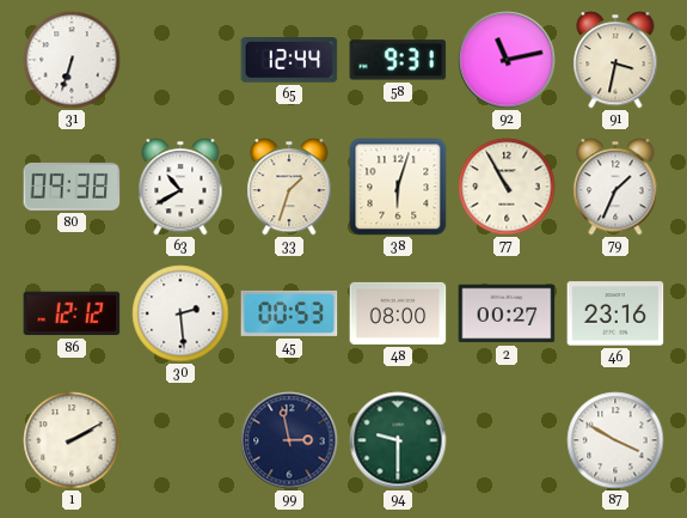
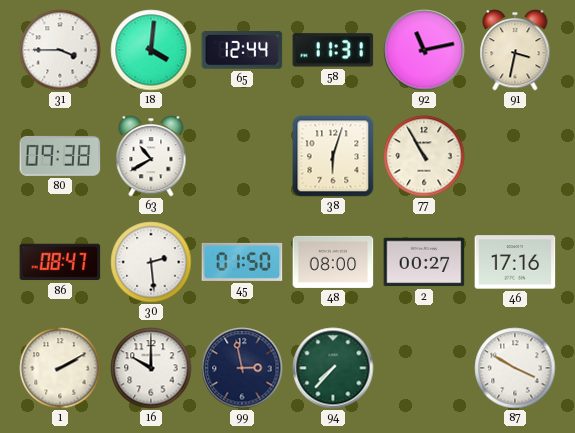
31: 6:33 -> 3:45
18: none -> 4:01
58: 9:31 -> 11:31
33: 1:33 -> none
79: 1:34 -> none
86: 12:12 -> 08:47
45: 00:53 -> 01:50
46: 23:16 -> 17:16
16: none -> 10:00
94: 9:30 -> 7:37
